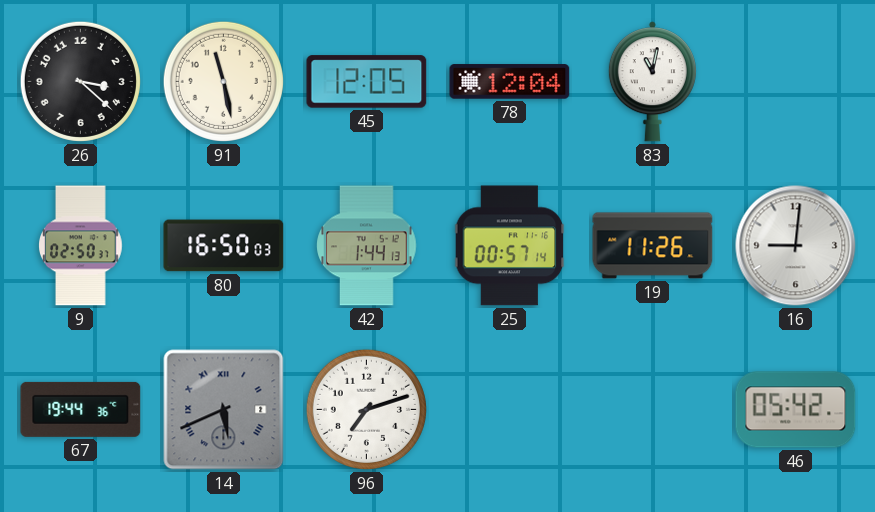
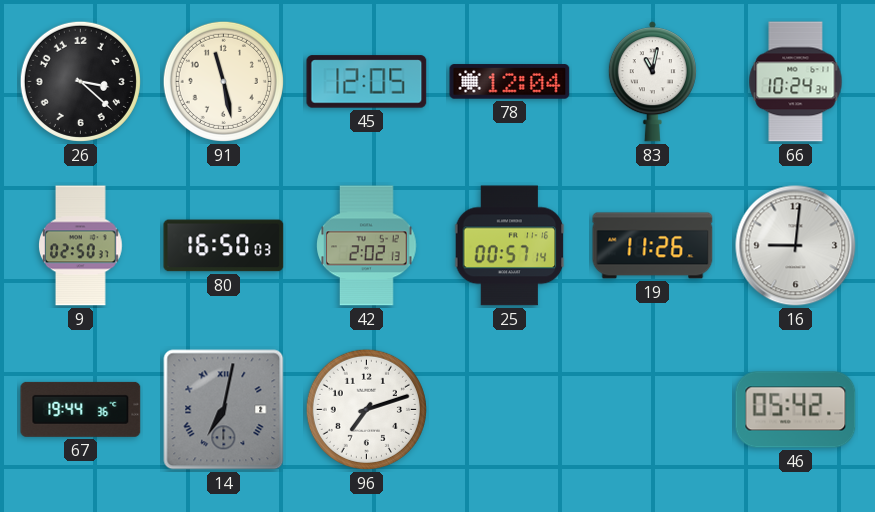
66: none -> 10:24
42: 1:44 -> 2:02
14: 5:41 -> 7:02
